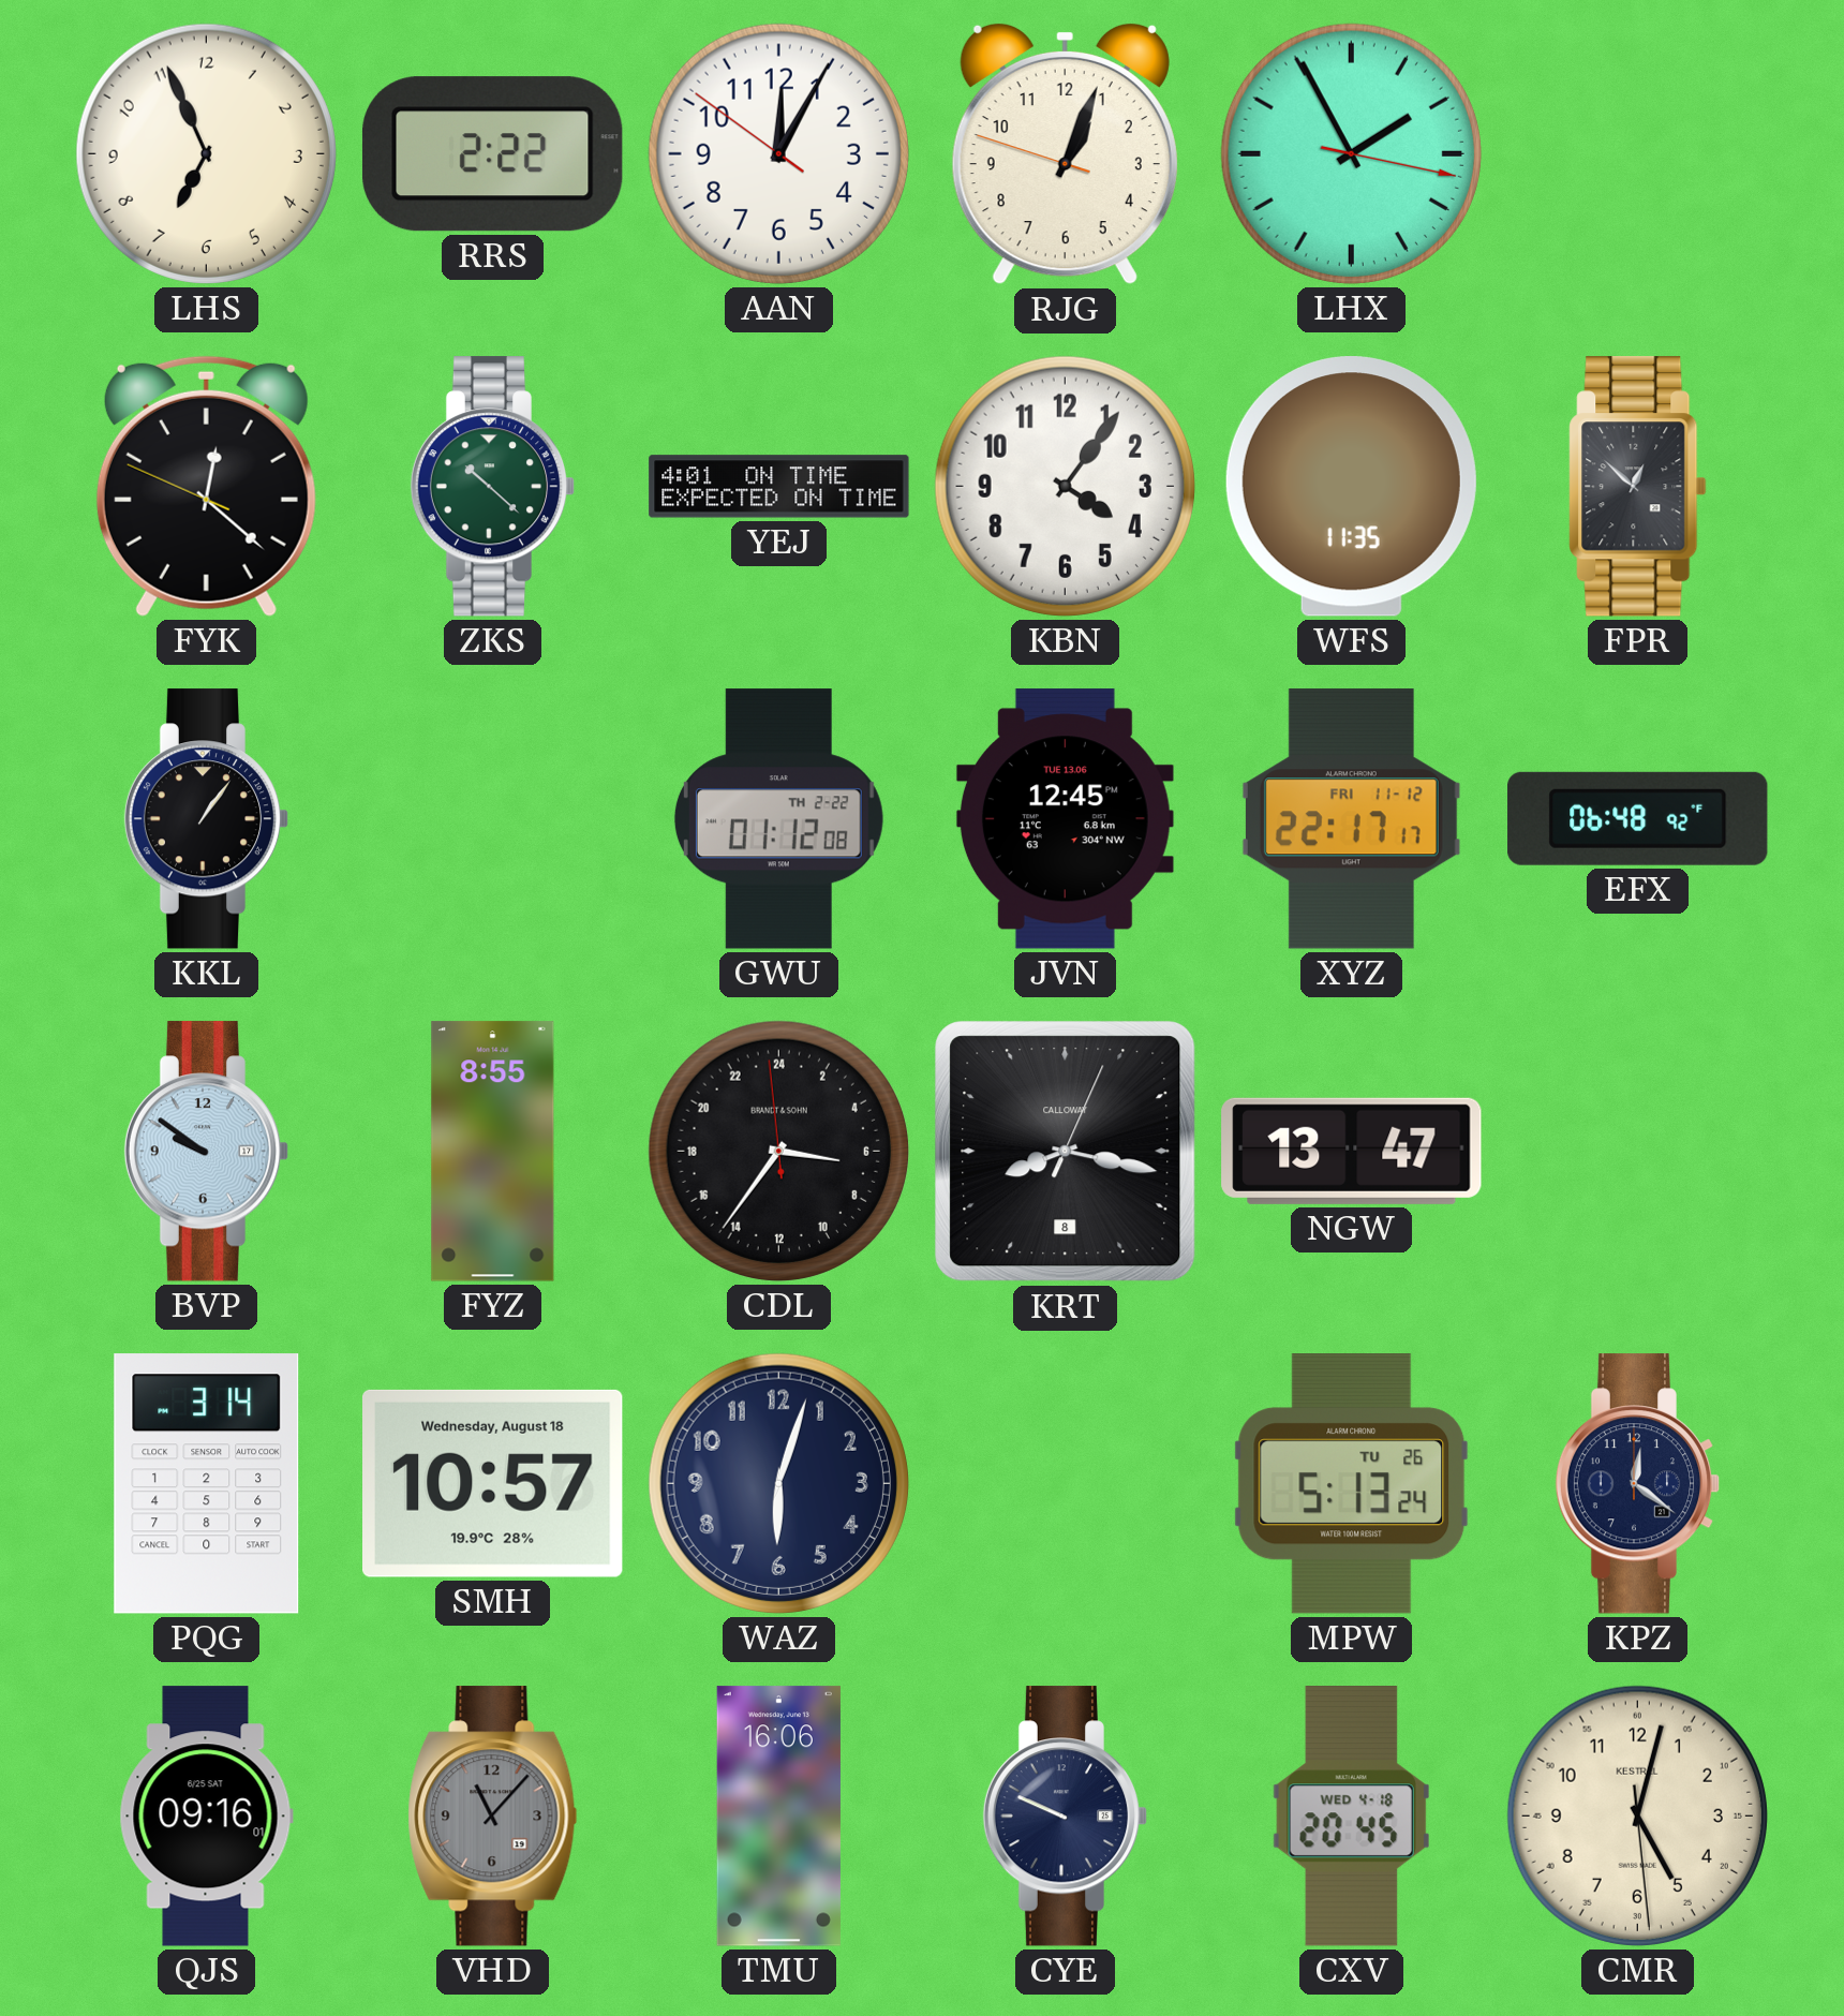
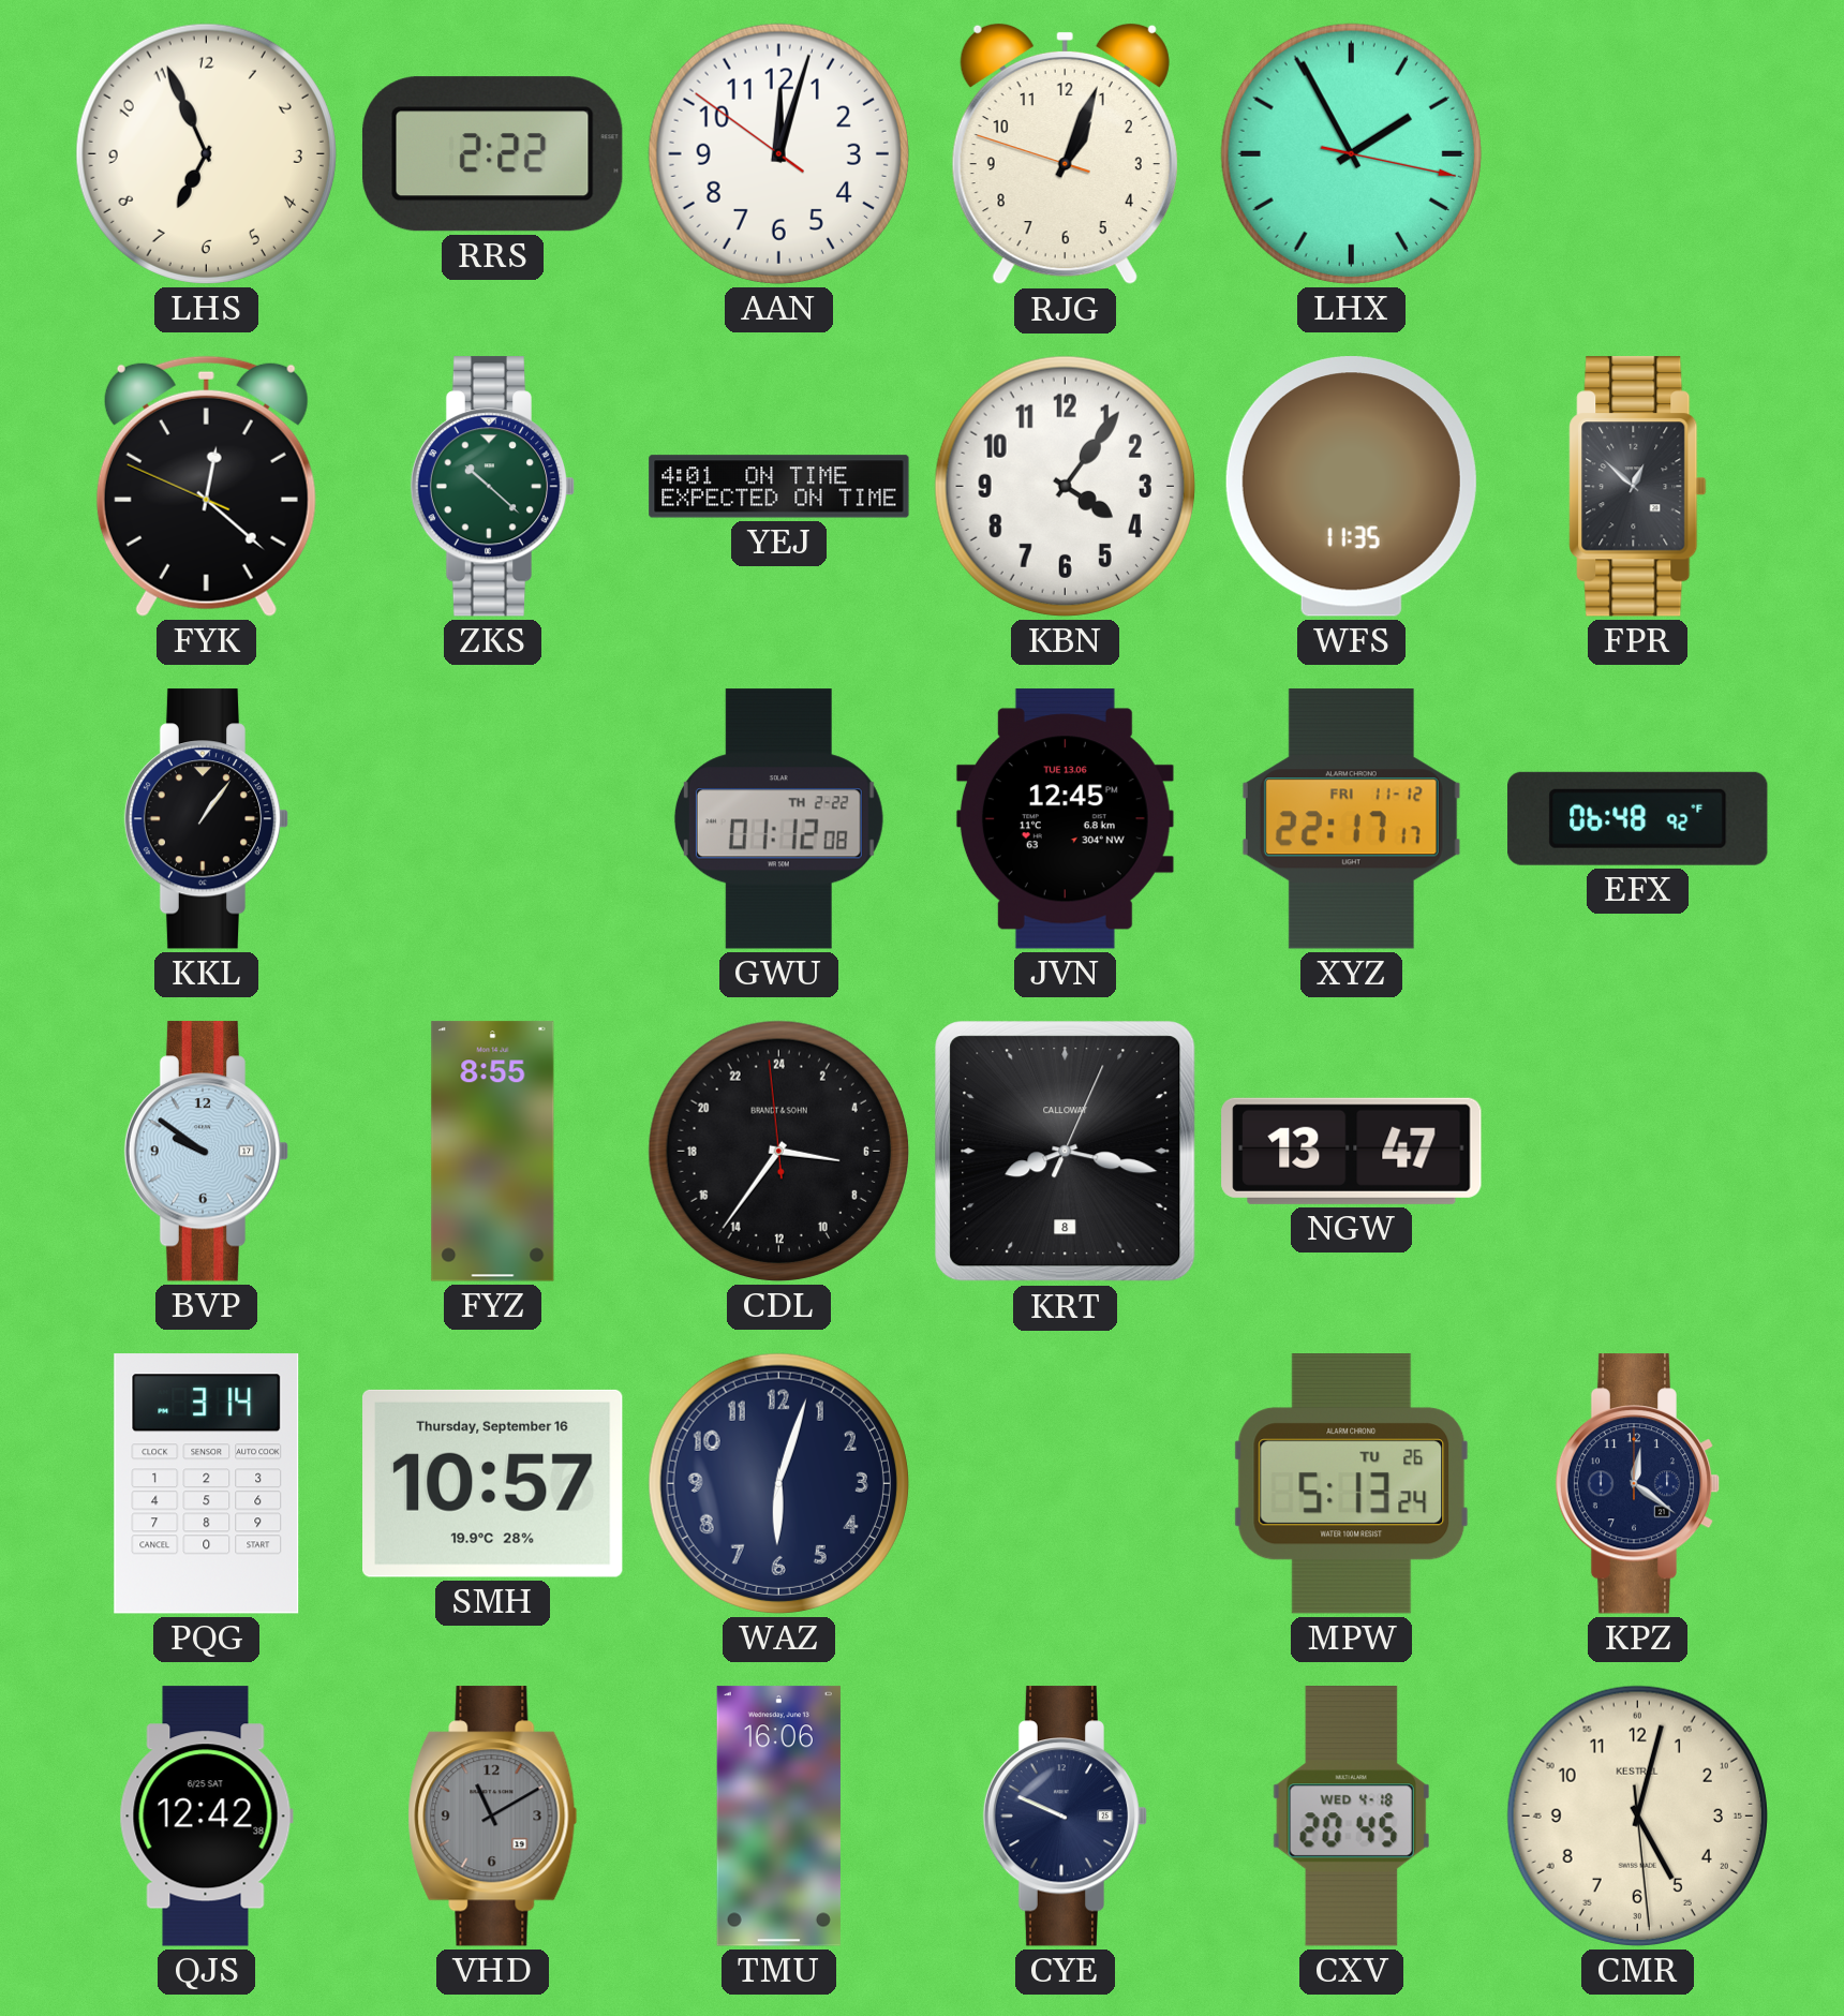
AAN: 12:04 -> 12:02
SMH date: Wednesday, August 18 -> Thursday, September 16
QJS: 09:16 -> 12:42
VHD: 11:07 -> 11:10
